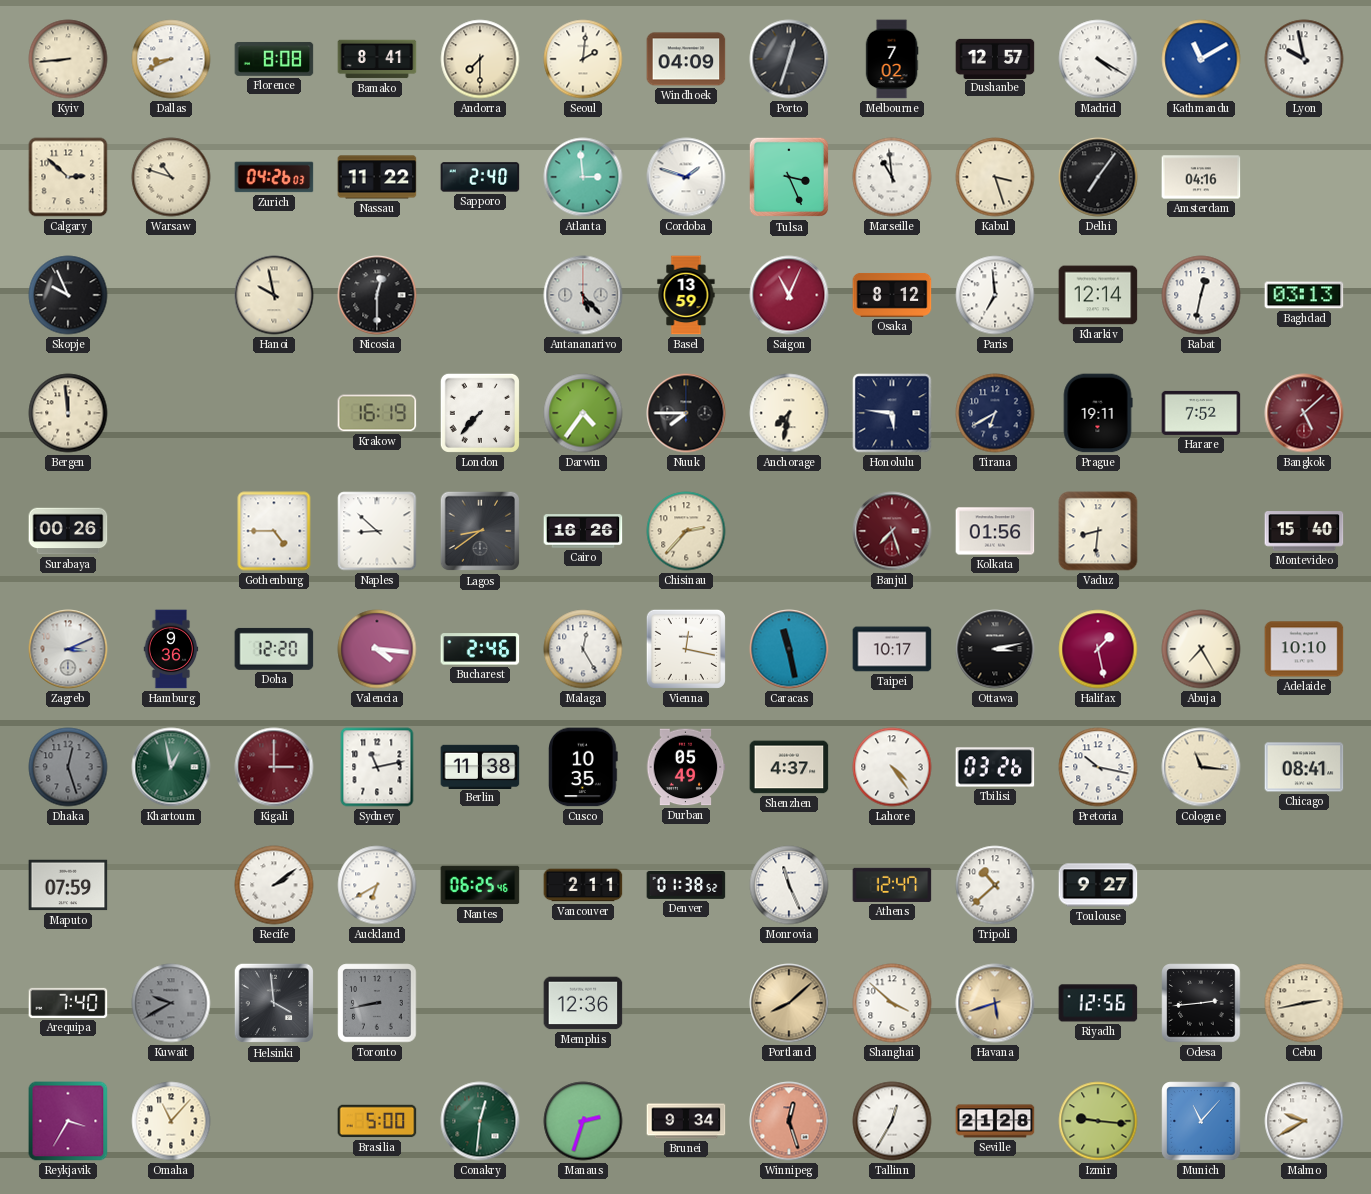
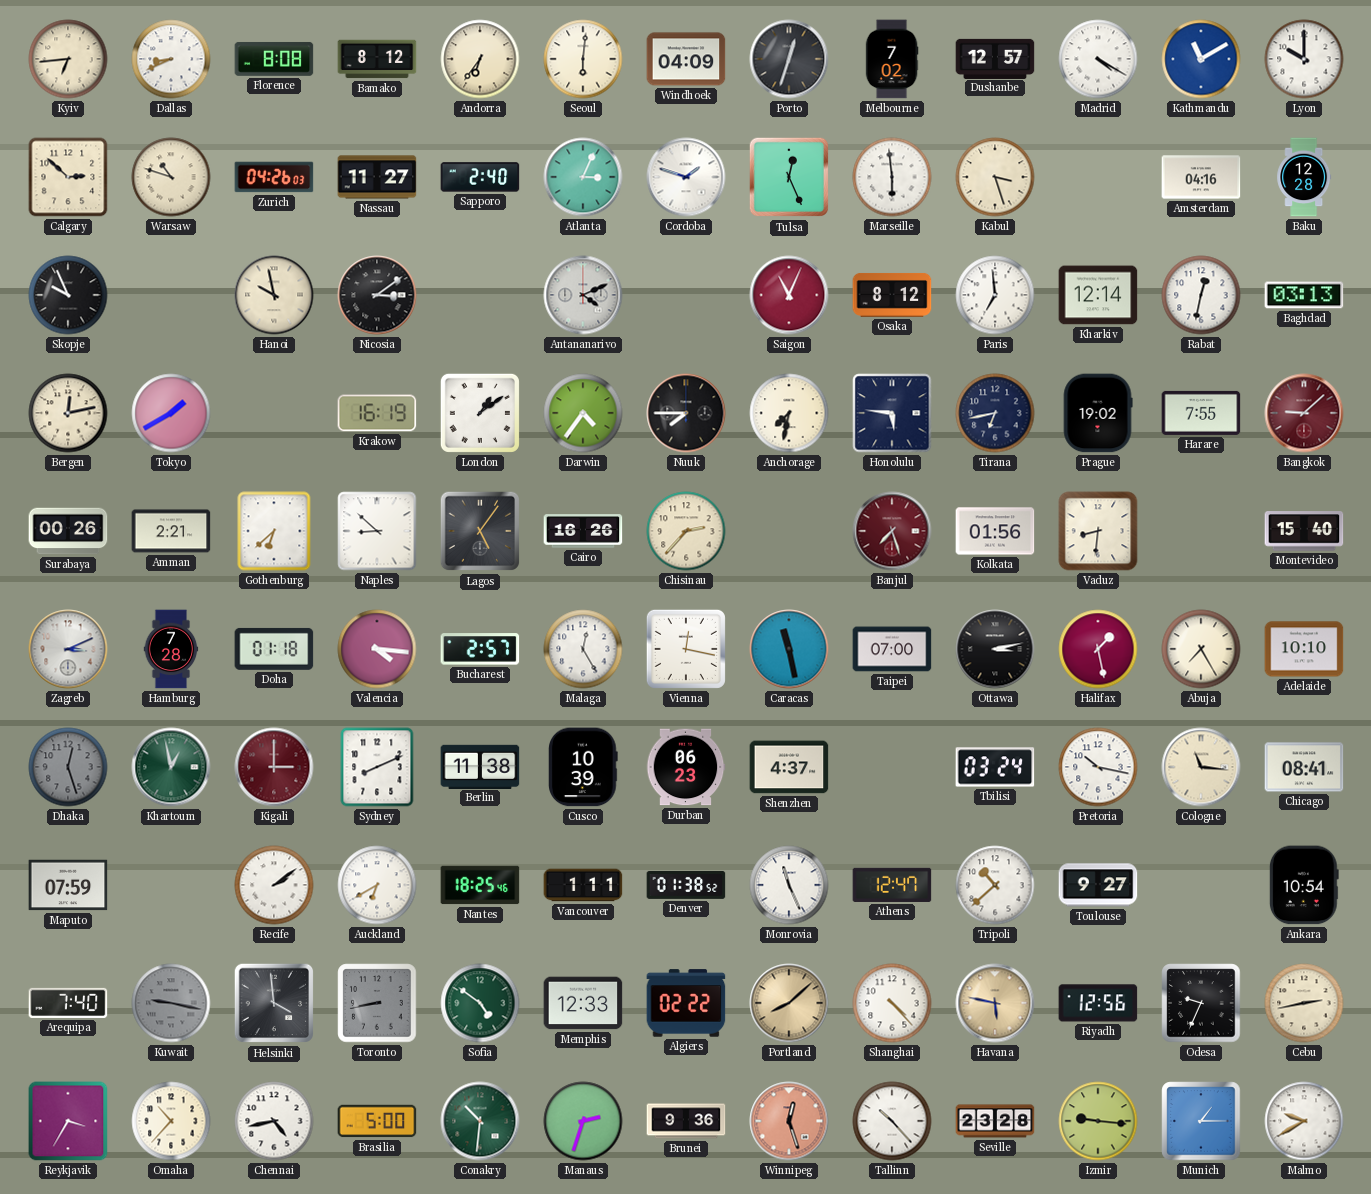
Kyiv: 8:44 -> 6:44
Bamako: 8:41 -> 8:12
Andorra: 7:30 -> 6:36
Seoul: 2:01 -> 6:01
Lyon: 9:58 -> 10:00
Nassau: 11:22 -> 11:27
Atlanta: 2:59 -> 3:04
Tulsa: 3:26 -> 12:26
Marseille: 10:59 -> 5:59
Delhi: 7:06 -> none
Baku: none -> 12:28
Nicosia: 12:30 -> 3:09
Antananarivo: 5:23 -> 4:11
Basel: 13:59 -> none
Bergen: 11:59 -> 12:13
Tokyo: none -> 1:40
London: 7:37 -> 1:09
Tirana: 6:40 -> 6:43
Prague: 19:11 -> 19:02
Harare: 7:52 -> 7:55
Bangkok: 5:08 -> 9:08
Amman: none -> 2:21
Gothenburg: 4:45 -> 6:38
Lagos: 8:39 -> 5:06
Hamburg: 9:36 -> 7:28
Doha: 12:20 -> 01:18
Bucharest: 2:46 -> 2:57
Taipei: 10:17 -> 07:00
Sydney: 11:13 -> 8:11
Cusco: 10:35 -> 10:39
Durban: 05:49 -> 06:23
Lahore: 4:24 -> none
Tbilisi: 03:26 -> 03:24
Nantes: 06:25 -> 18:25
Vancouver: 2:11 -> 1:11
Ankara: none -> 10:54
Kuwait: 9:40 -> 9:17
Sofia: none -> 4:51
Memphis: 12:36 -> 12:33
Algiers: none -> 02:22
Shanghai: 3:52 -> 4:23
Havana: 5:42 -> 5:47
Odesa: 2:44 -> 9:34
Omaha: 11:07 -> 10:37
Chennai: none -> 4:43
Conakry: 12:31 -> 10:31
Brunei: 9:34 -> 9:36
Tallinn: 12:35 -> 10:23
Seville: 21:28 -> 23:28
Munich: 11:07 -> 1:15
